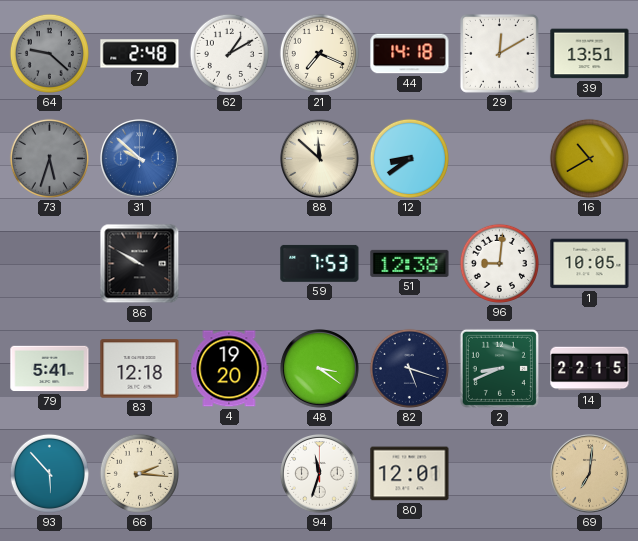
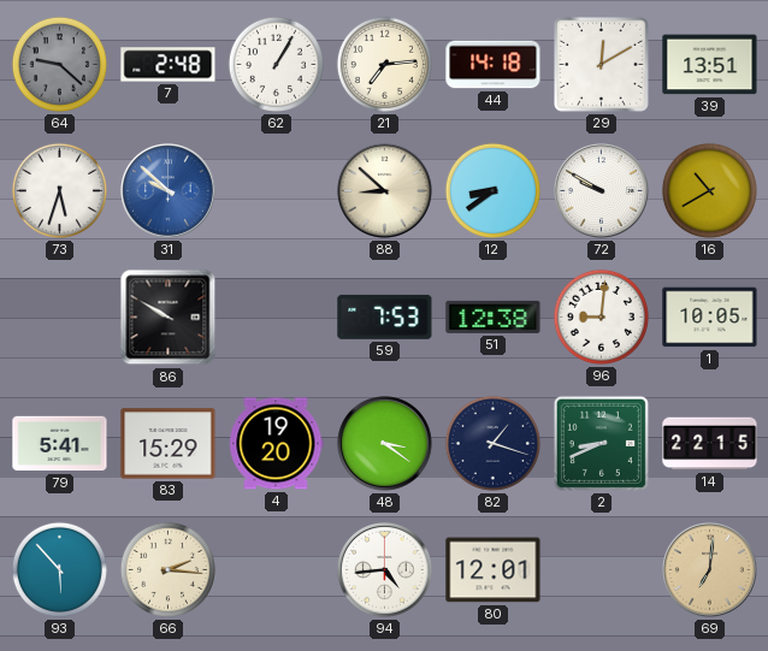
62: 1:10 -> 1:05
21: 7:19 -> 7:14
73 dial: grey -> white
88: 11:52 -> 8:52
72: none -> 9:50
83: 12:18 -> 15:29
82: 5:18 -> 1:18
94: 11:33 -> 4:44
